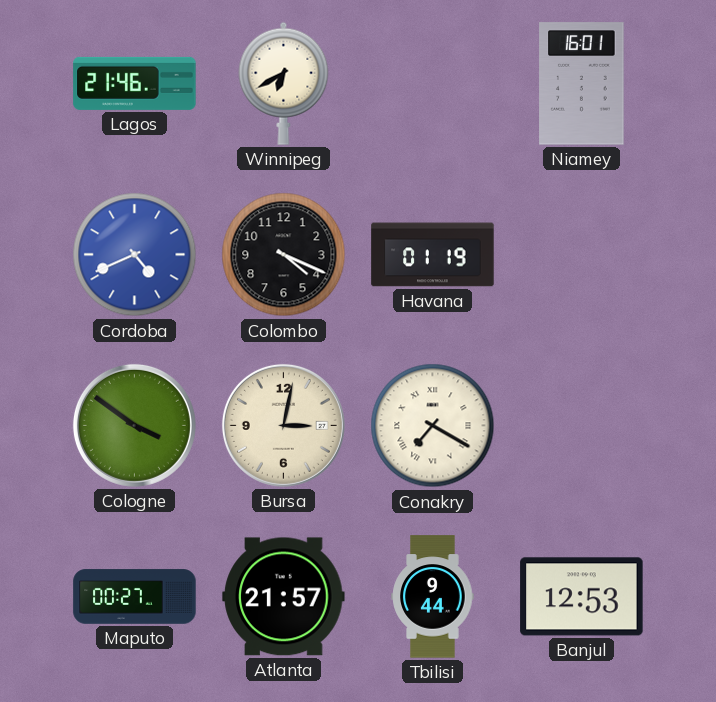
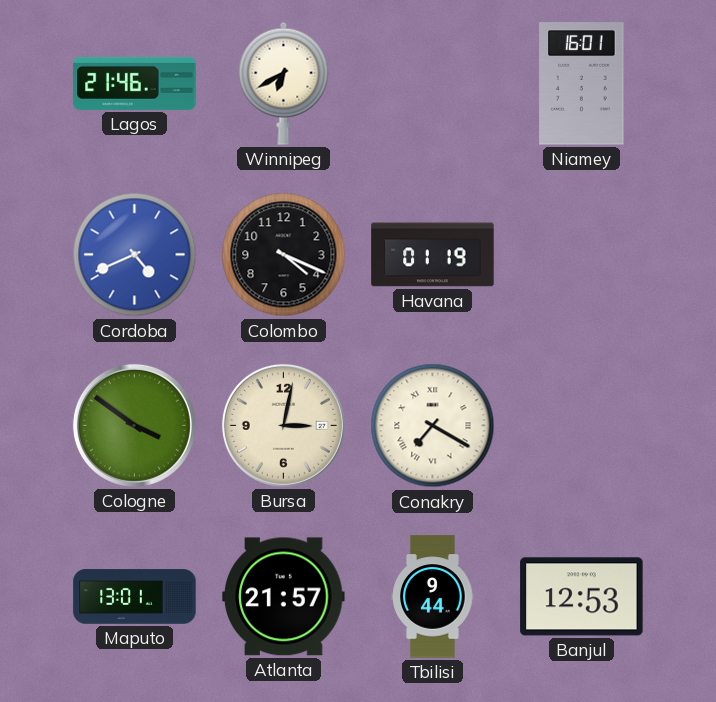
Maputo: 00:27 -> 13:01
